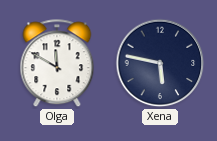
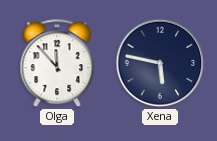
Olga: 11:50 -> 11:53
